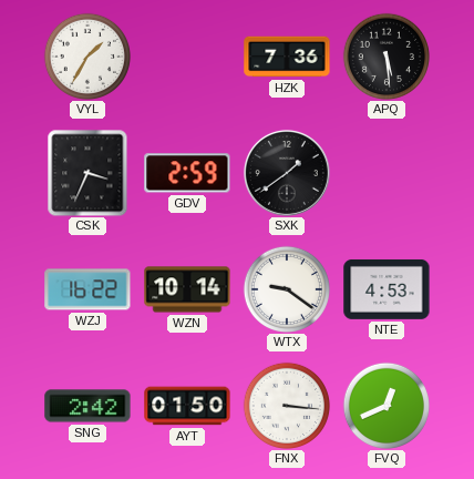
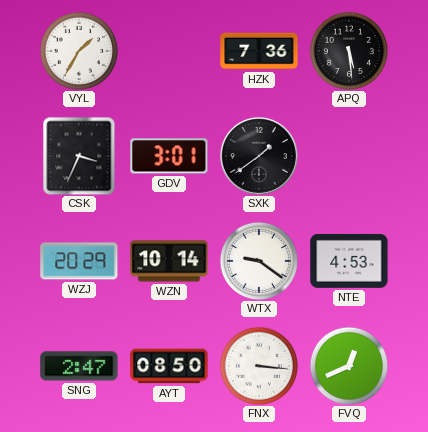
GDV: 2:59 -> 3:01
WZJ: 16:22 -> 20:29
SNG: 2:42 -> 2:47
AYT: 01:50 -> 08:50
